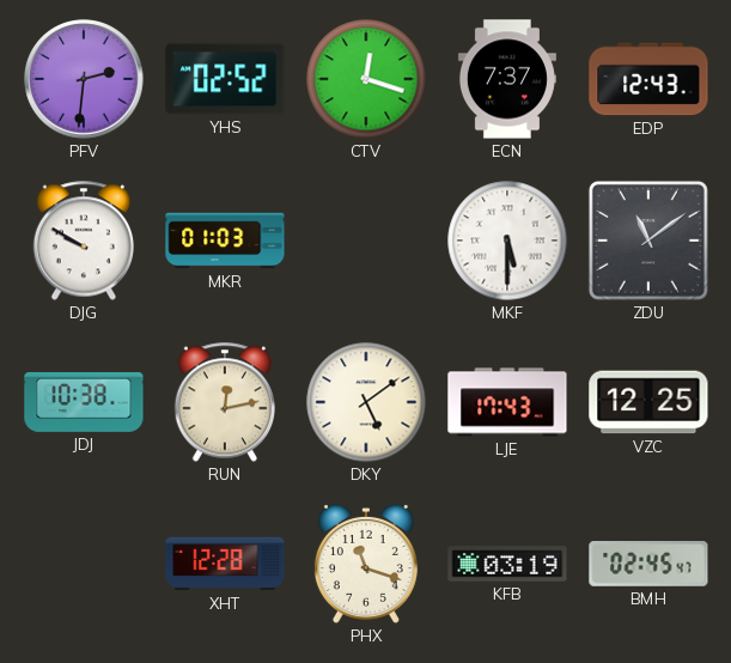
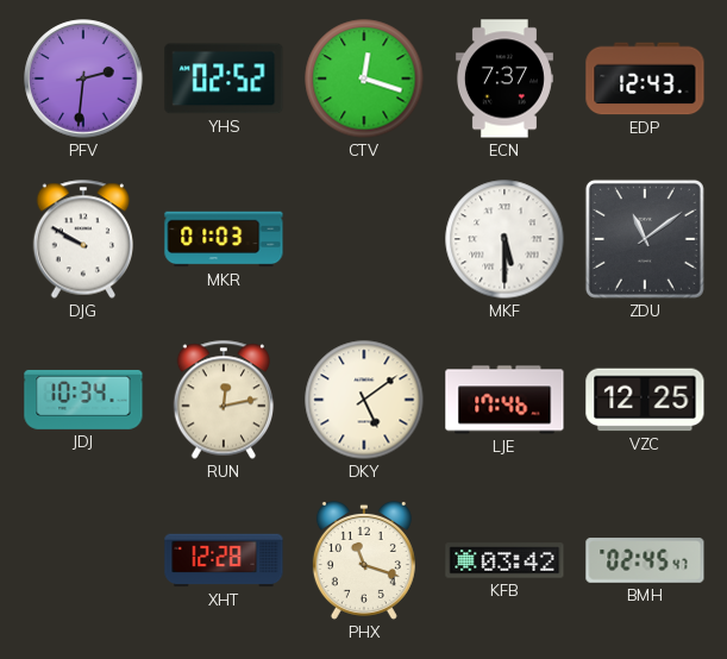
JDJ: 10:38 -> 10:34
LJE: 17:43 -> 17:46
KFB: 03:19 -> 03:42
